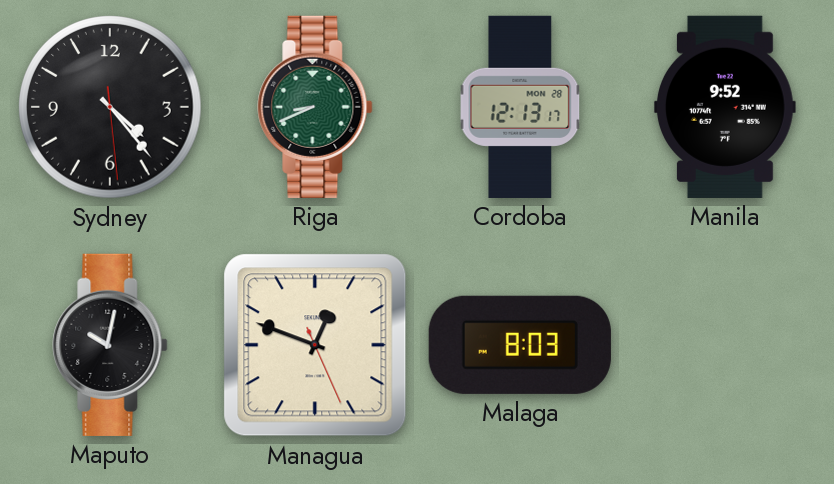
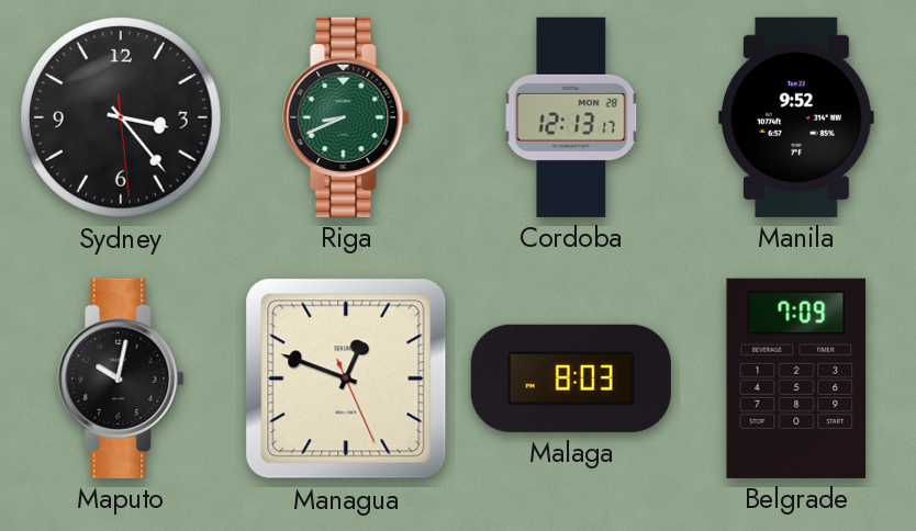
Sydney: 4:23 -> 3:23
Belgrade: none -> 7:09
